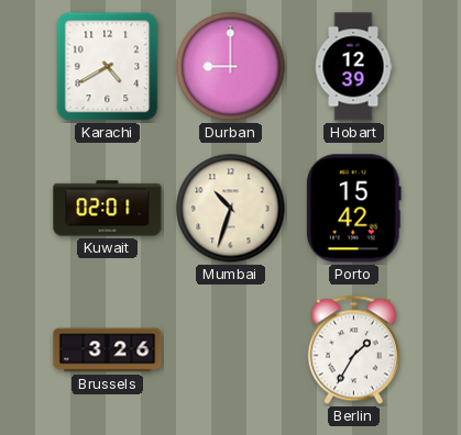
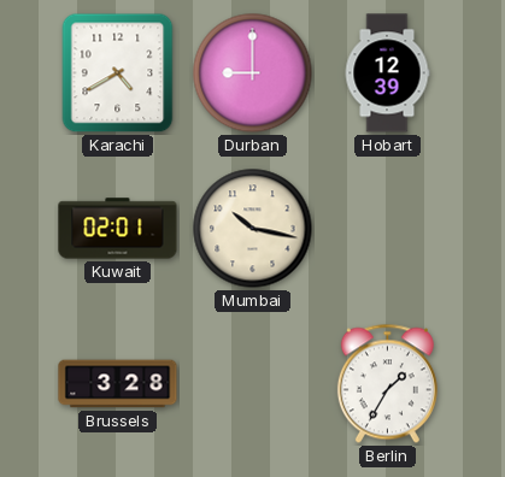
Mumbai: 10:33 -> 10:17
Porto: 15:42 -> none
Brussels: 3:26 -> 3:28
